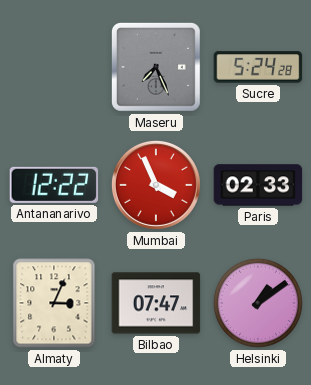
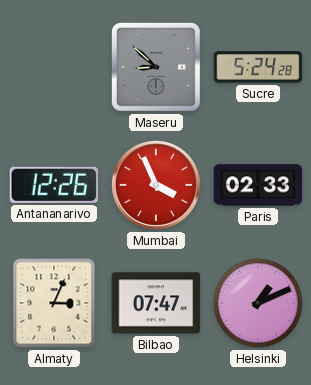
Maseru: 7:26 -> 8:52
Antananarivo: 12:22 -> 12:26
Helsinki: 1:09 -> 1:11
